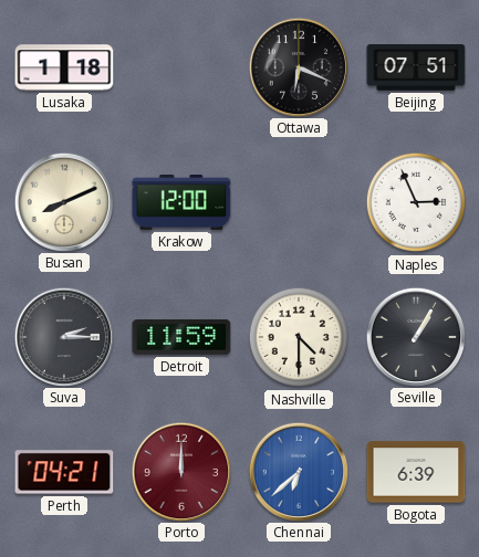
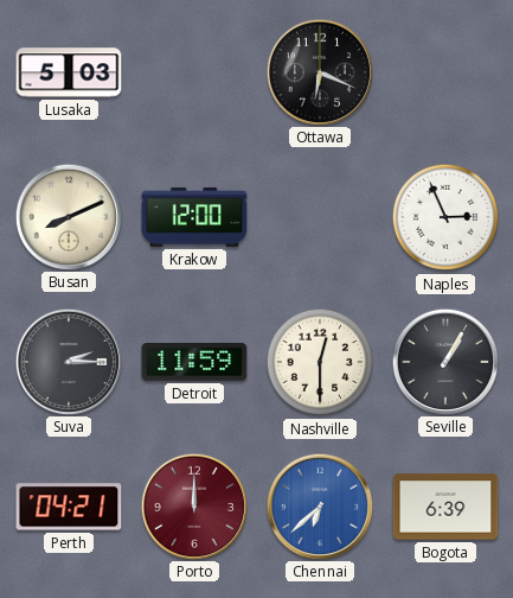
Lusaka: 1:18 -> 5:03
Beijing: 07:51 -> none
Nashville: 4:30 -> 12:30
